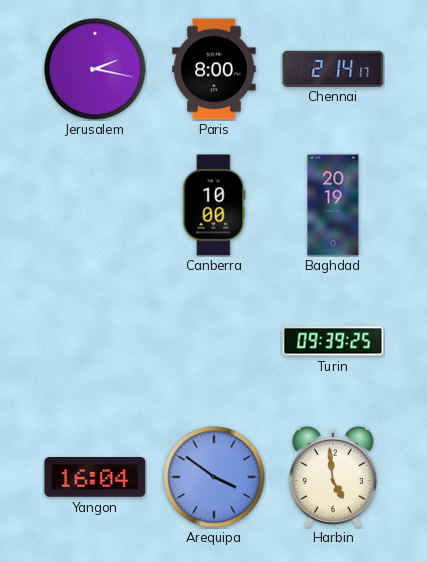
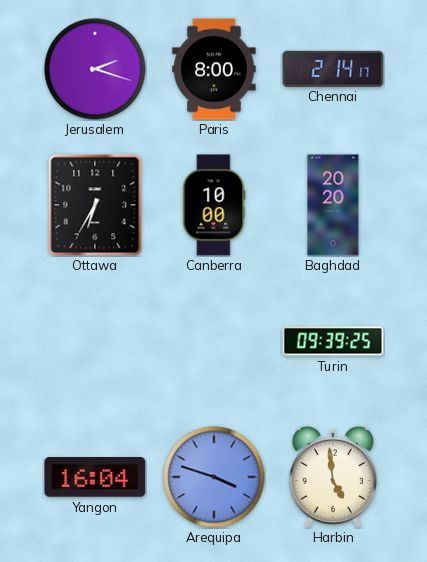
Jerusalem: 2:17 -> 2:18
Ottawa: none -> 6:35
Baghdad: 20:19 -> 20:20
Arequipa: 3:51 -> 3:48
